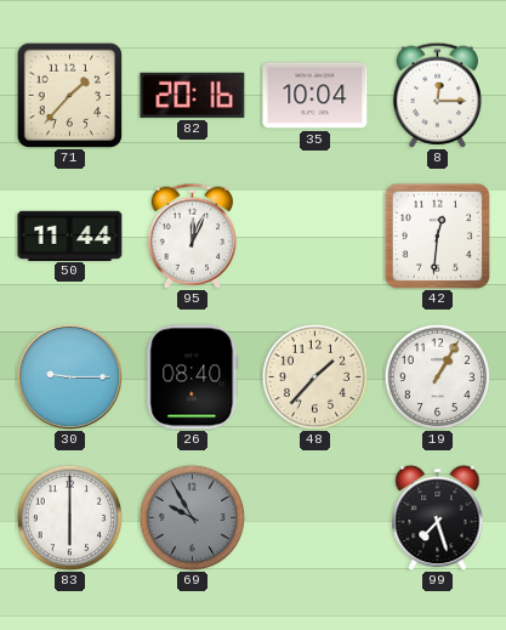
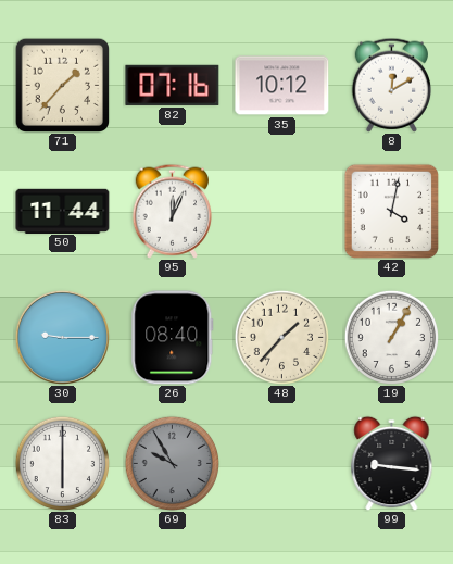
82: 20:16 -> 07:16
35: 10:04 -> 10:12
8: 12:15 -> 12:10
42: 12:31 -> 4:02
99: 7:27 -> 9:16
